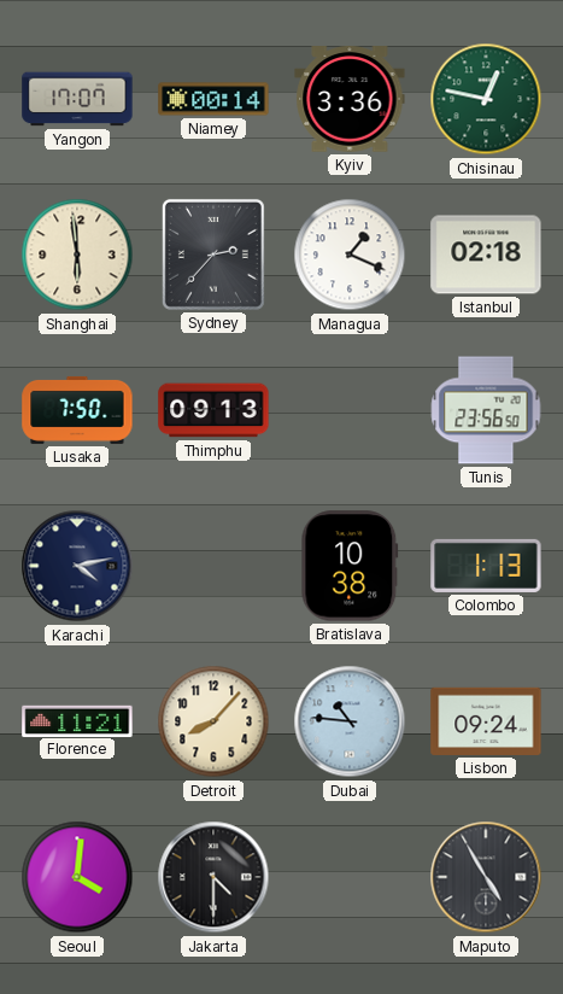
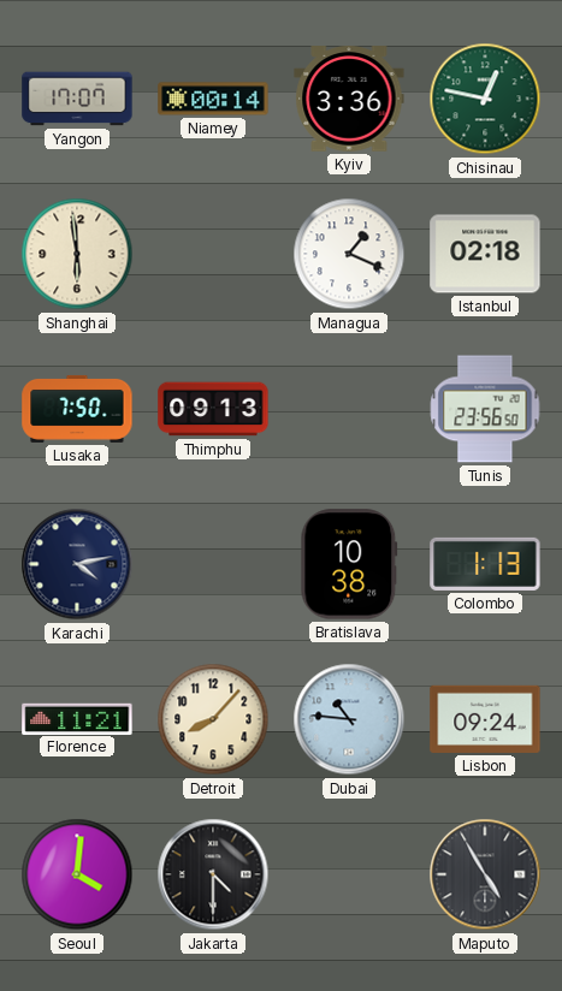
Sydney: 2:37 -> none
